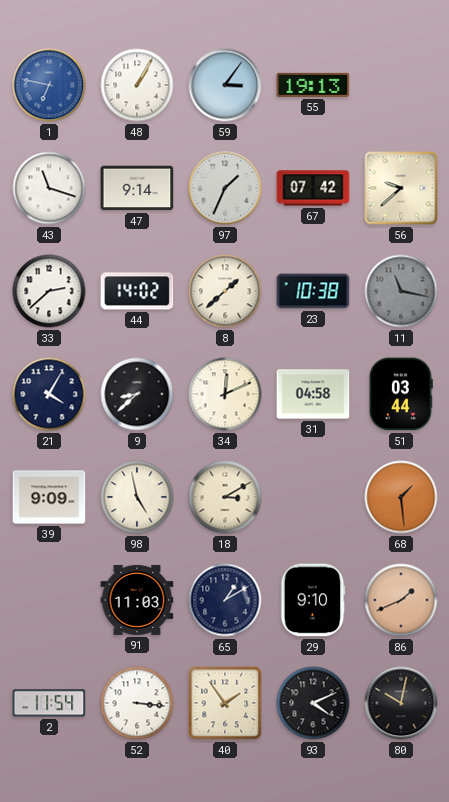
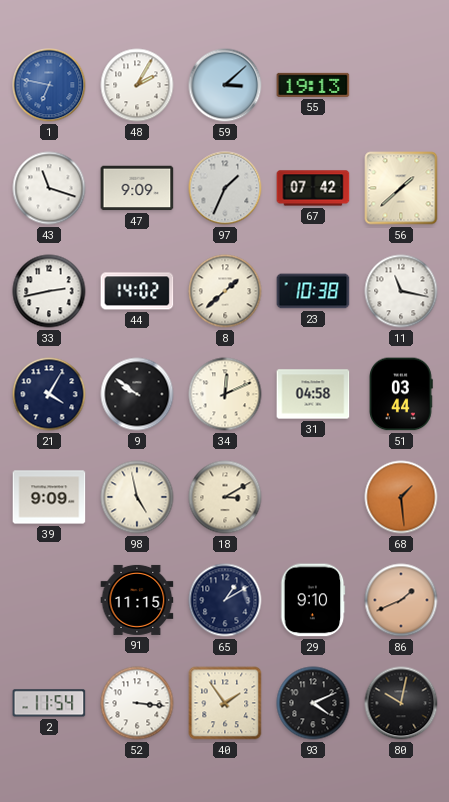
48: 1:05 -> 2:05
59: 3:06 -> 3:08
47: 9:14 -> 9:09
56: 9:38 -> 1:38
33: 2:38 -> 2:43
11 dial: grey -> white
9: 8:38 -> 9:51
91: 11:03 -> 11:15
